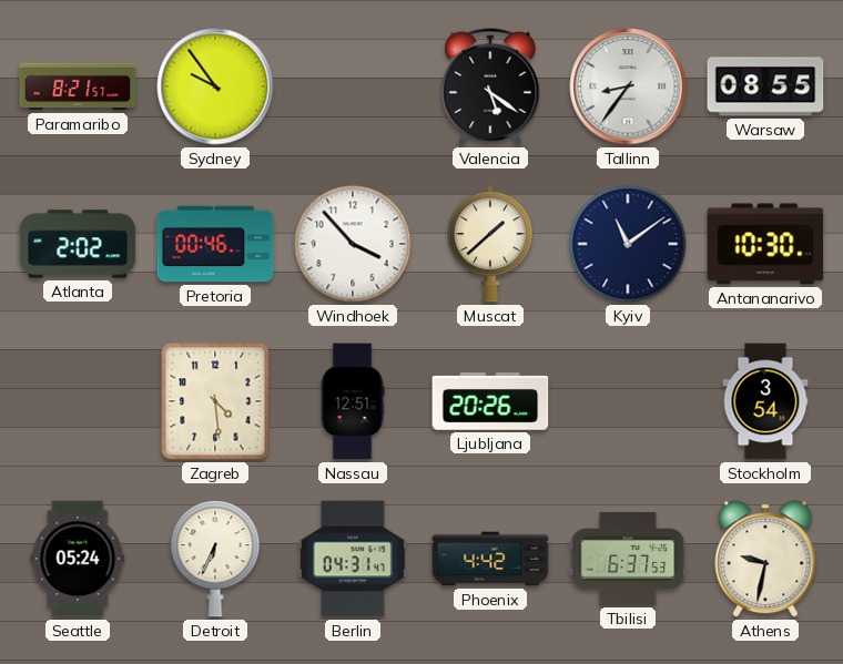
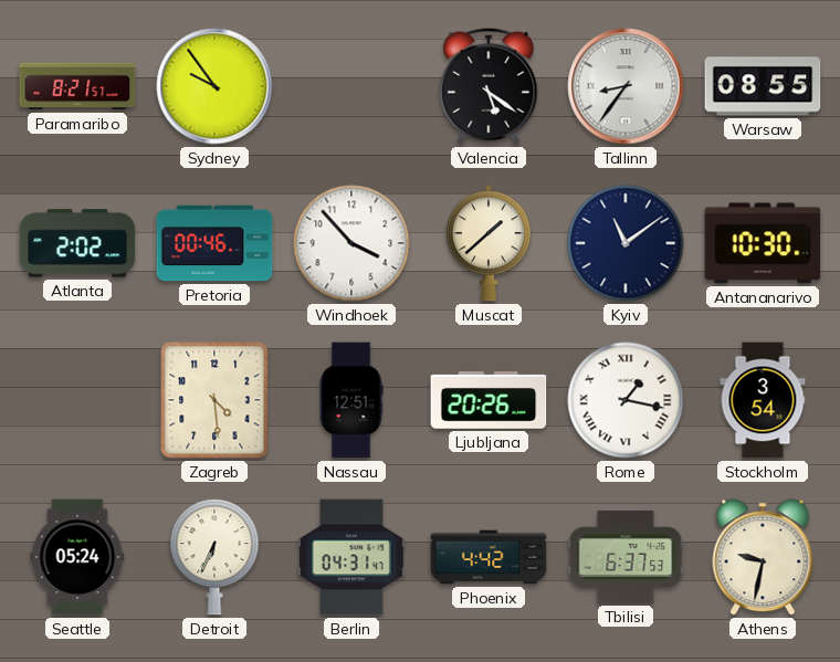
Rome: none -> 1:17
